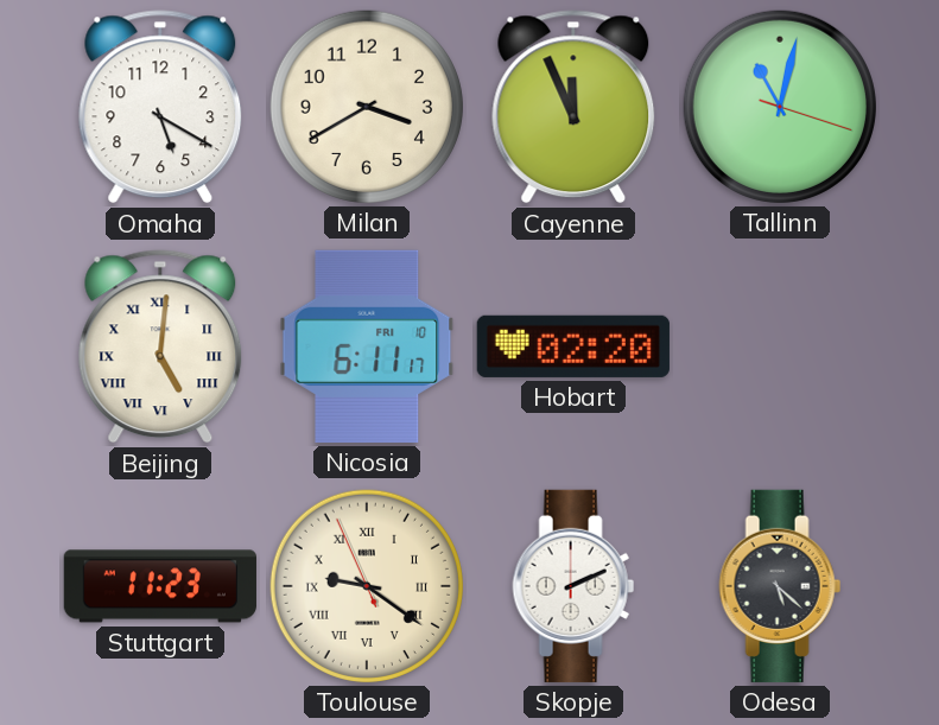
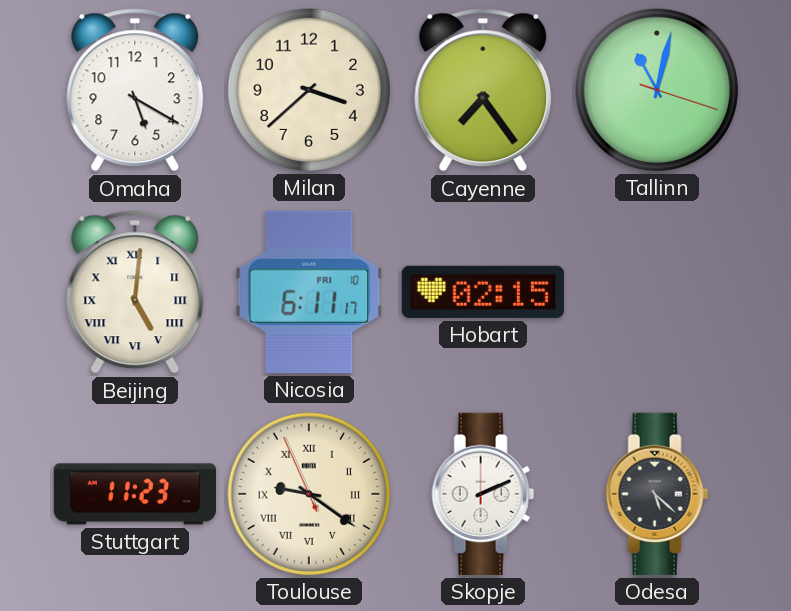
Milan: 3:40 -> 3:38
Cayenne: 11:56 -> 7:24
Hobart: 02:20 -> 02:15
